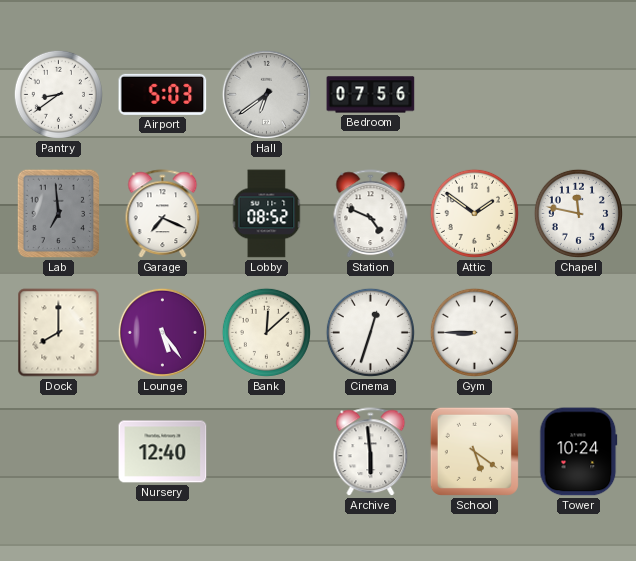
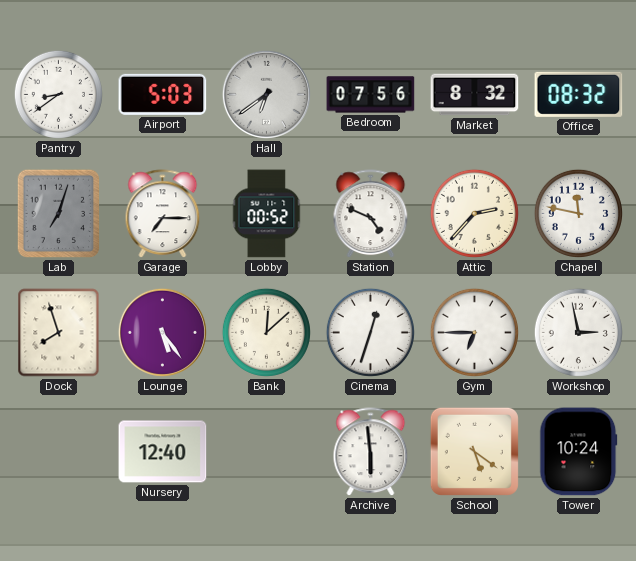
Market: none -> 8:32
Office: none -> 08:32
Lab: 6:59 -> 7:03
Garage: 7:19 -> 7:15
Lobby: 08:52 -> 00:52
Attic: 1:51 -> 2:37
Dock: 8:00 -> 7:57
Gym: 8:45 -> 6:45
Workshop: none -> 2:58
